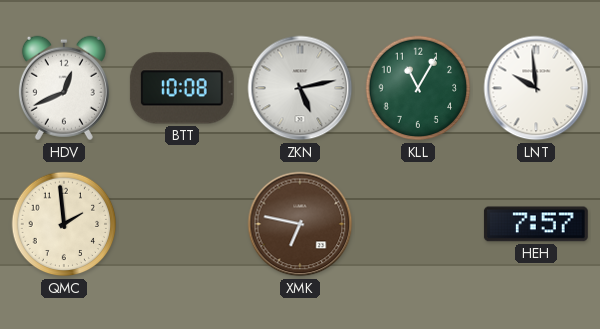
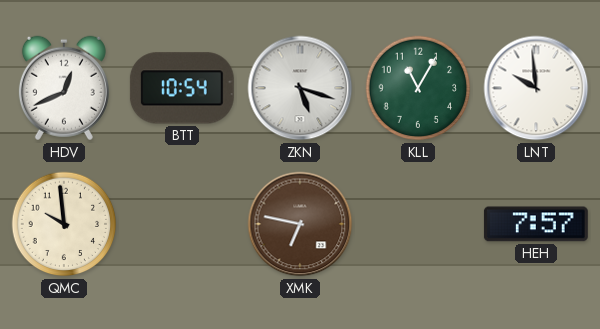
BTT: 10:08 -> 10:54
ZKN: 5:13 -> 5:18
QMC: 1:59 -> 9:59
